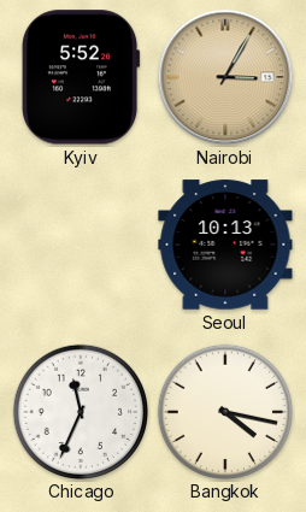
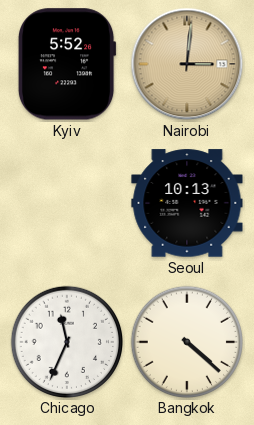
Nairobi: 3:05 -> 3:01
Bangkok: 4:17 -> 4:22
